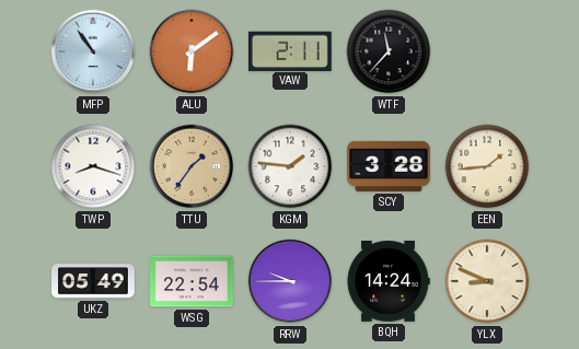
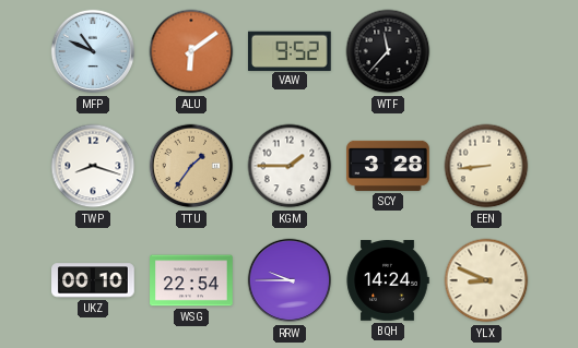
MFP: 10:54 -> 10:49
VAW: 2:11 -> 9:52
KGM: 1:46 -> 1:45
EEN: 1:44 -> 8:44
UKZ: 05:49 -> 00:10
